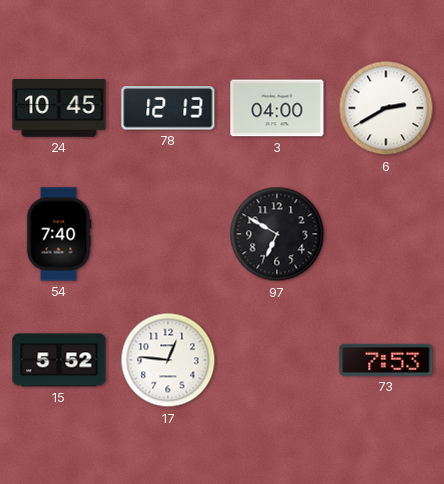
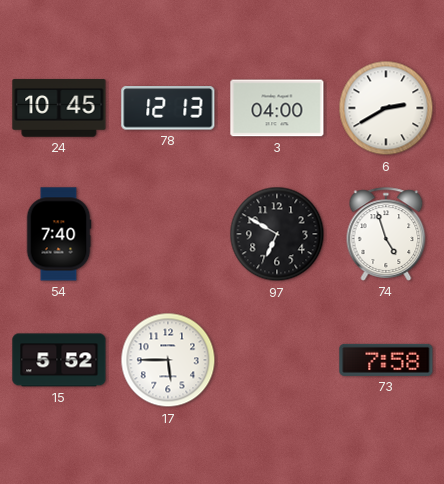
74: none -> 4:57
17: 12:46 -> 5:45
73: 7:53 -> 7:58
